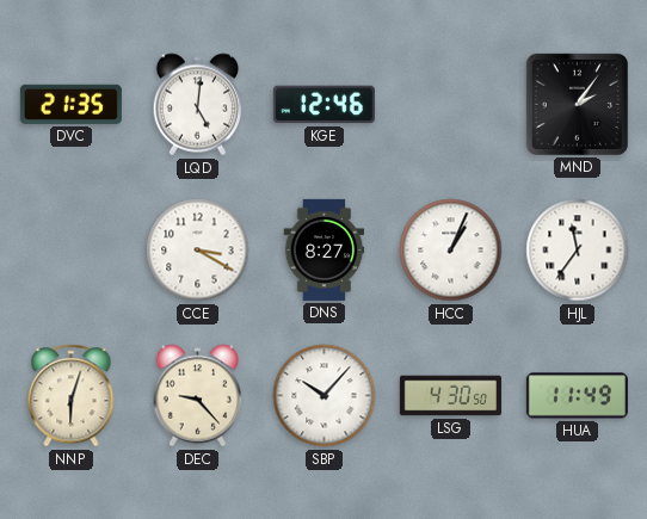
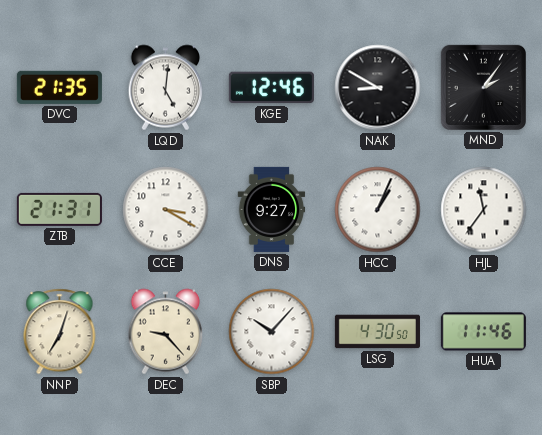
NAK: none -> 8:50
ZTB: none -> 21:31
DNS: 8:27 -> 9:27
NNP: 6:03 -> 7:03
HUA: 11:49 -> 11:46
